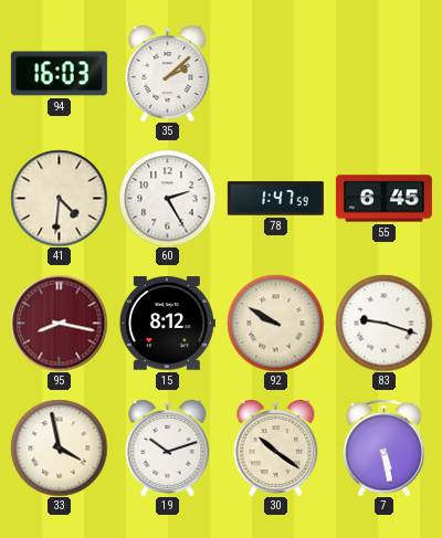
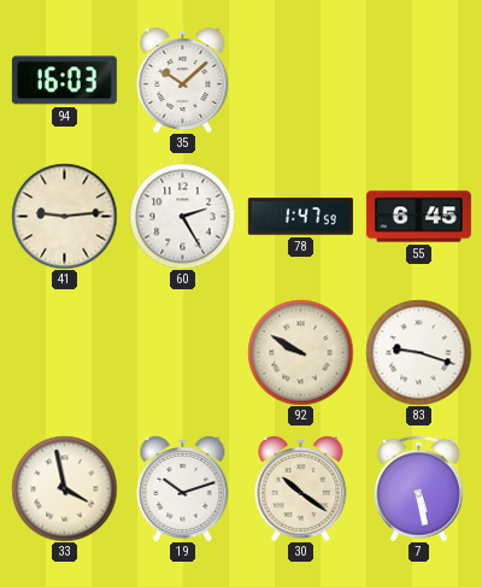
35: 2:08 -> 10:08
41: 4:31 -> 9:14
95: 8:17 -> none
15: 8:12 -> none
